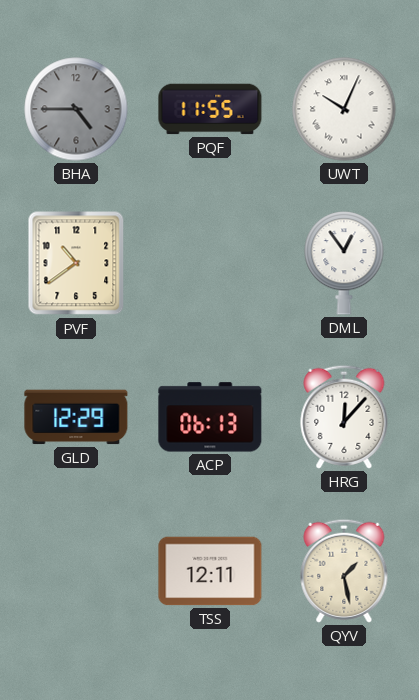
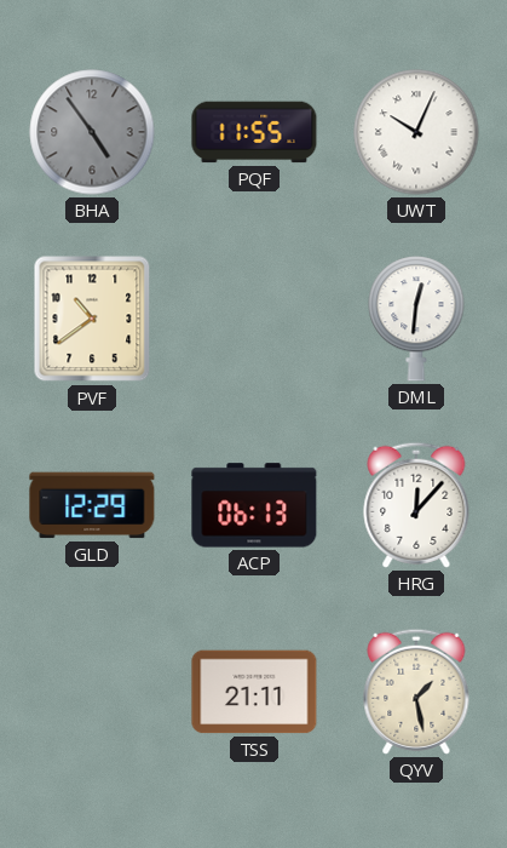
BHA: 4:45 -> 4:54
DML: 12:54 -> 12:31
TSS: 12:11 -> 21:11
